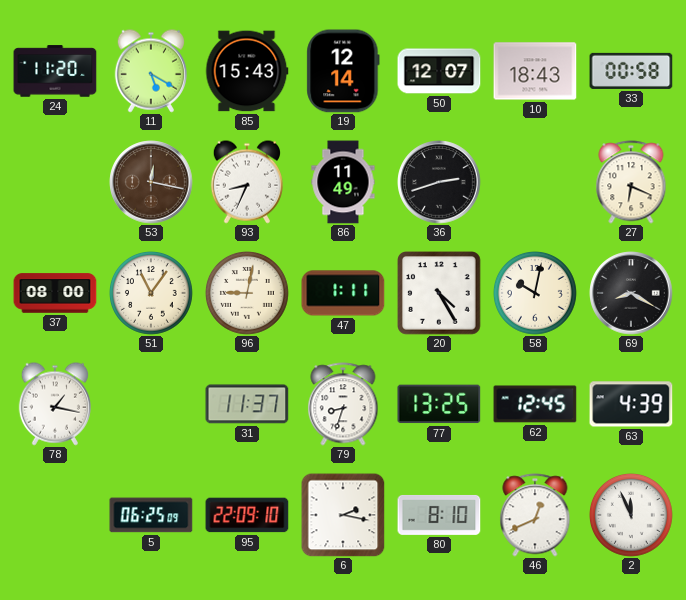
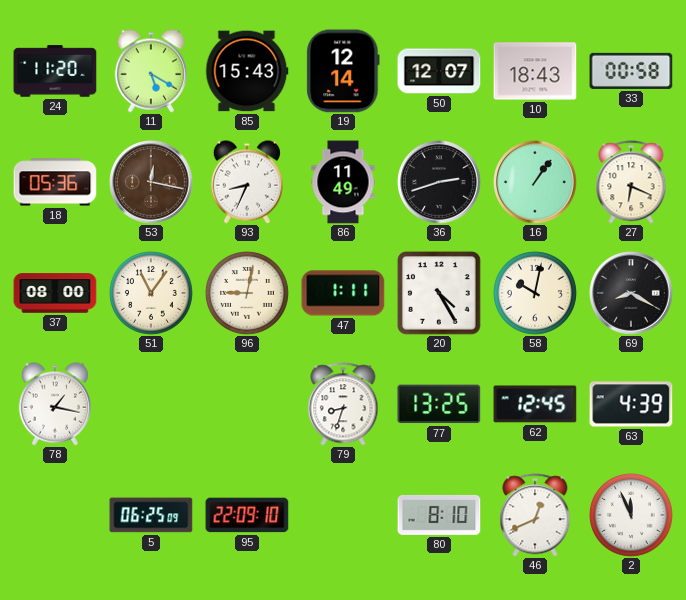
18: none -> 05:36
16: none -> 1:06
31: 11:37 -> none
6: 2:17 -> none
